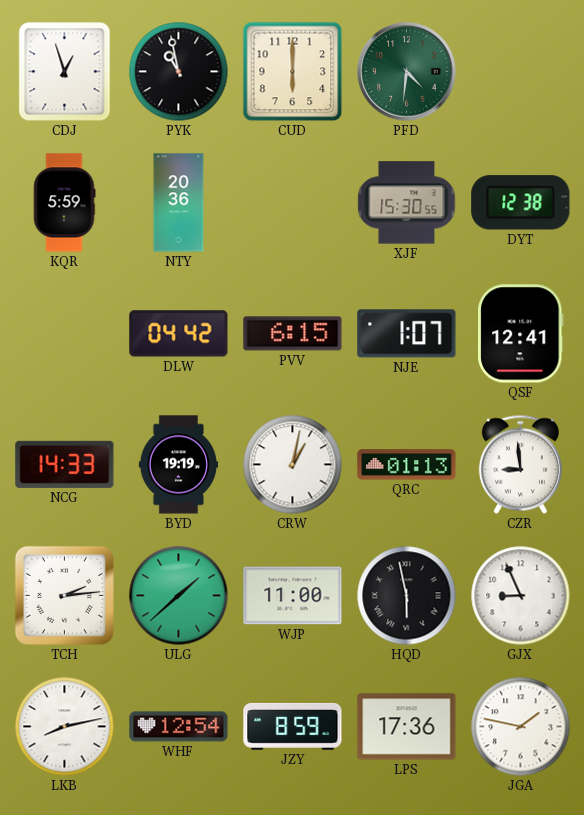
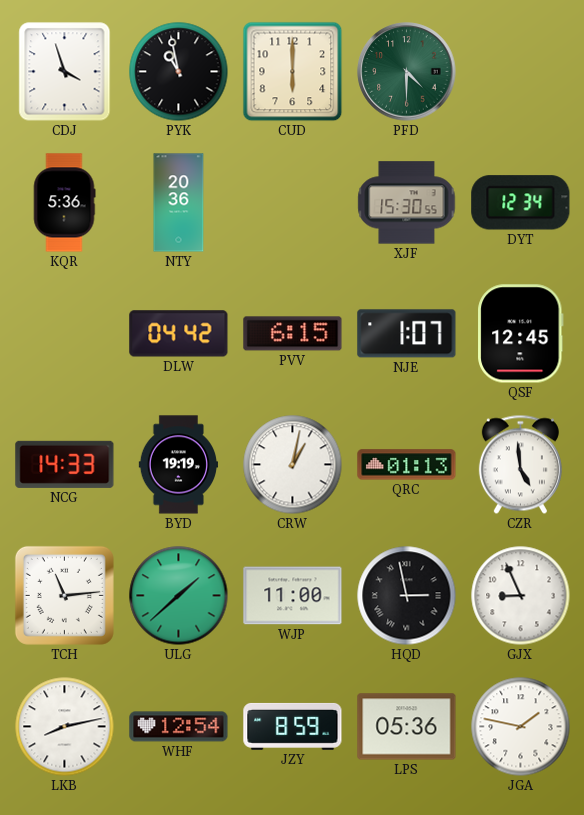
CDJ: 12:57 -> 3:57
PFD: 4:31 -> 4:30
KQR: 5:59 -> 5:36
DYT: 12:38 -> 12:34
QSF: 12:41 -> 12:45
CZR: 8:59 -> 4:59
TCH: 2:14 -> 11:14
HQD: 5:58 -> 2:58
LPS: 17:36 -> 05:36
